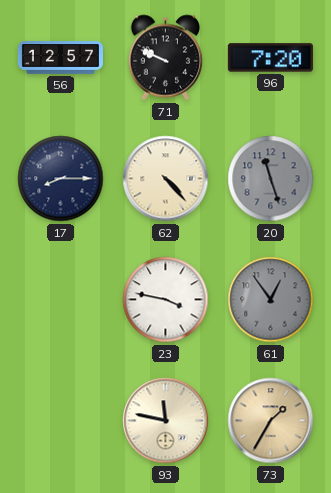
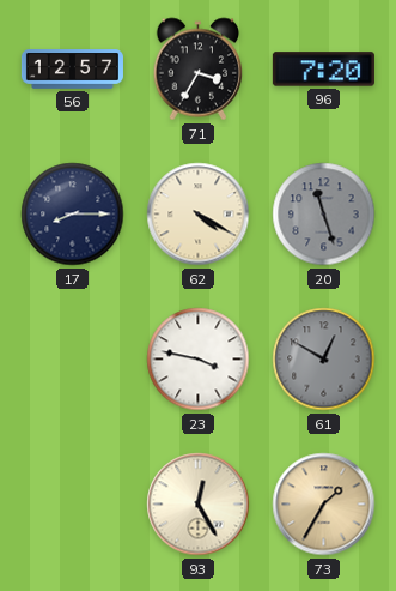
71: 9:49 -> 3:35
62: 4:23 -> 4:20
61: 12:54 -> 12:50
93: 11:47 -> 12:25
